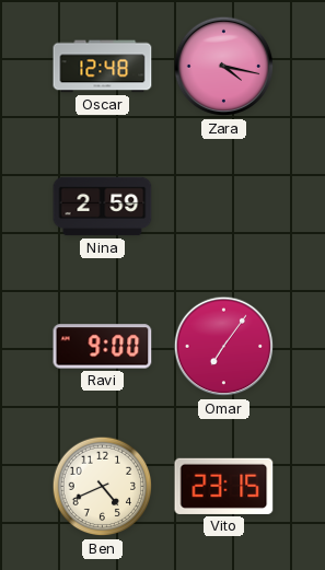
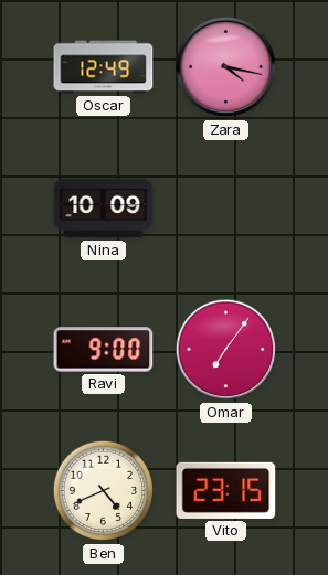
Oscar: 12:48 -> 12:49
Nina: 2:59 -> 10:09
